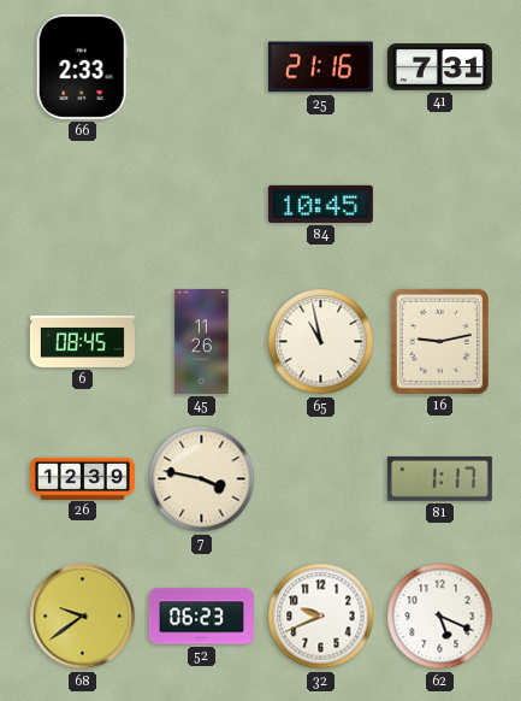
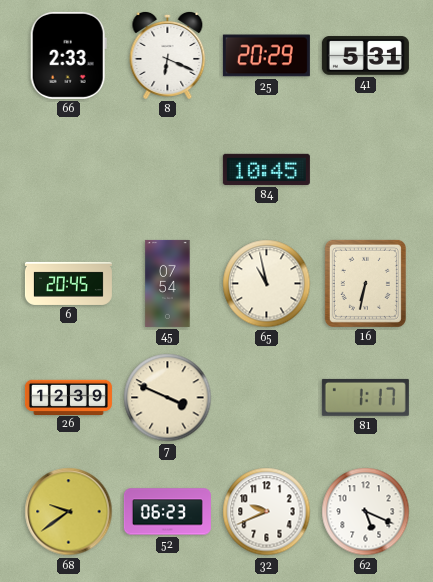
8: none -> 6:19
25: 21:16 -> 20:29
41: 7:31 -> 5:31
6: 08:45 -> 20:45
45: 11:26 -> 07:54
16: 9:13 -> 6:32
7: 3:47 -> 3:49
